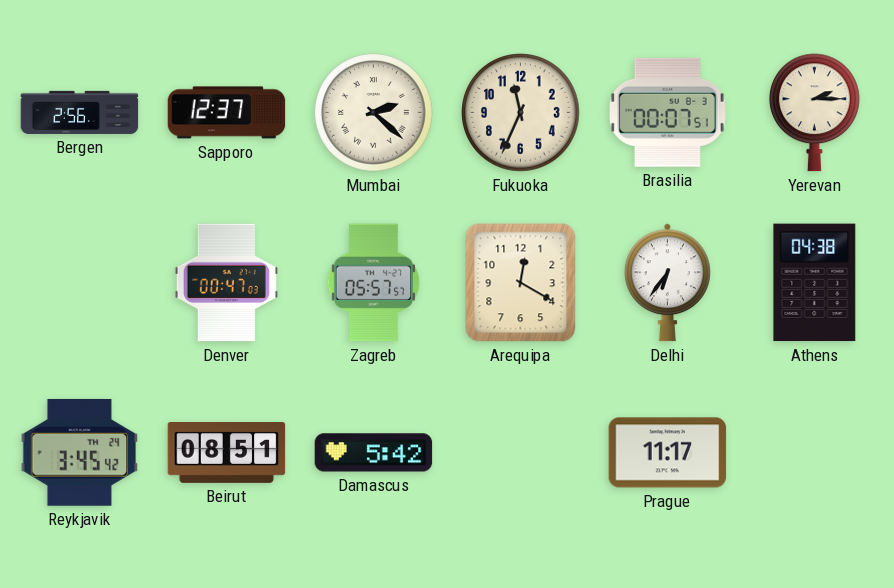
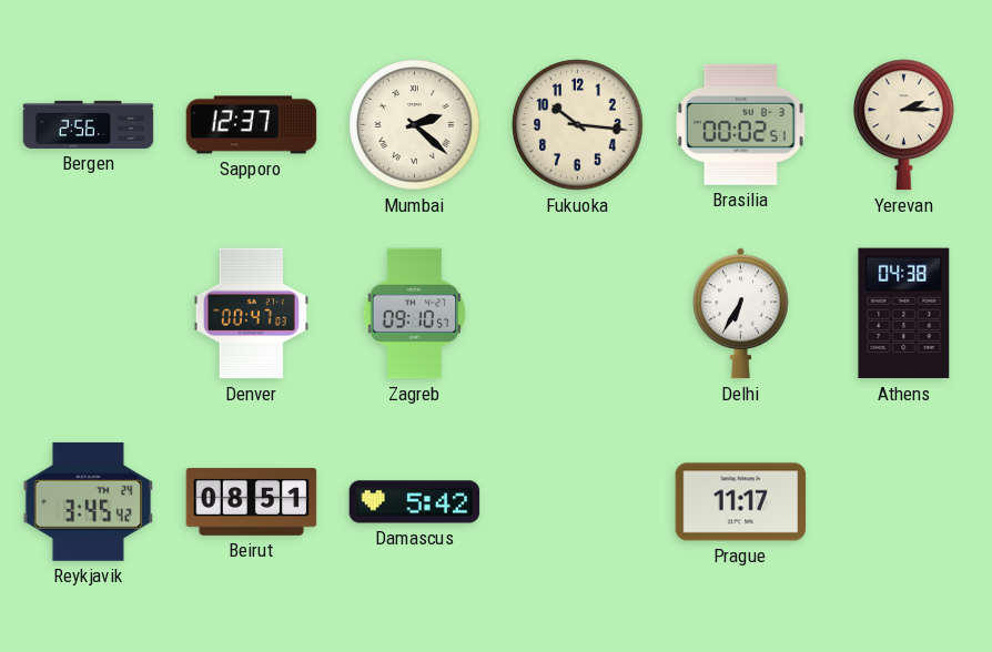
Fukuoka: 11:34 -> 10:16
Brasilia: 00:07 -> 00:02
Zagreb: 05:57 -> 09:10
Arequipa: 12:20 -> none
Delhi: 6:36 -> 6:35
